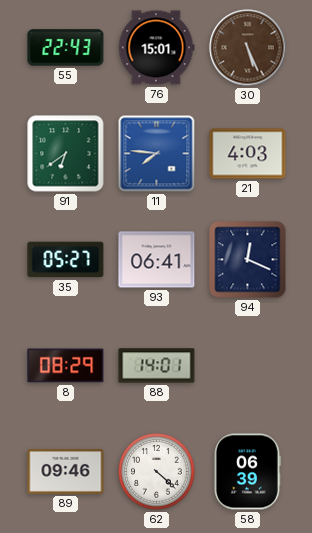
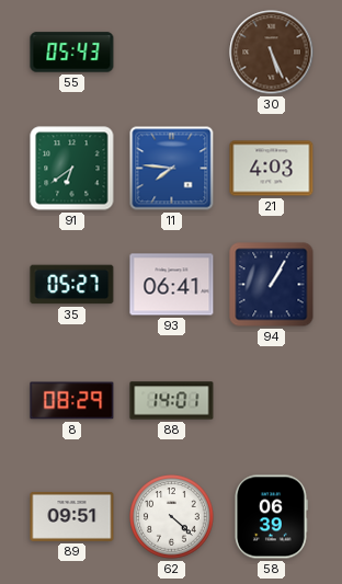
55: 22:43 -> 05:43
76: 15:01 -> none
94: 12:19 -> 1:05
89: 09:46 -> 09:51
